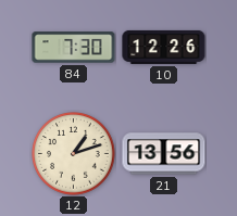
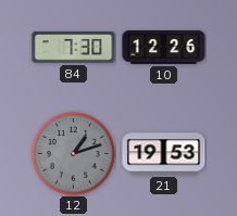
12 dial: cream -> grey
21: 13:56 -> 19:53
